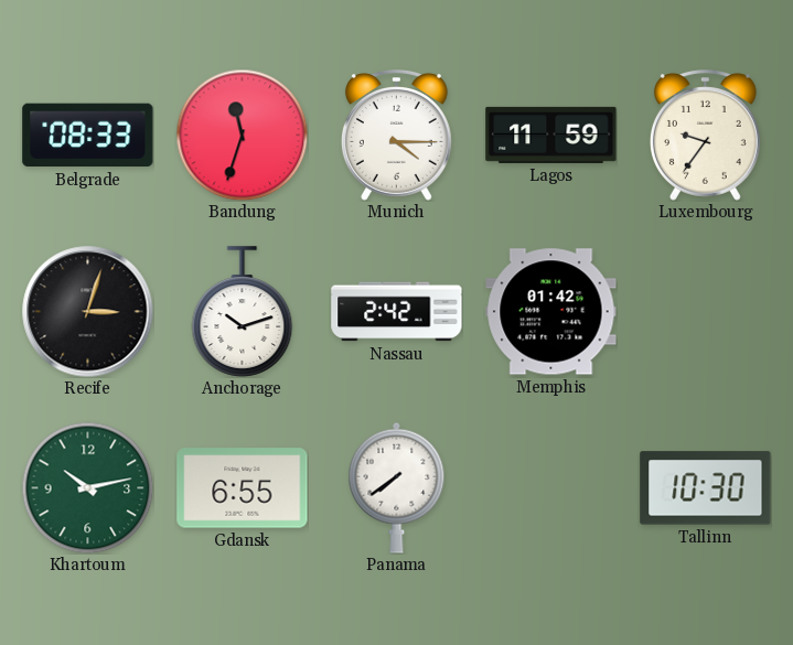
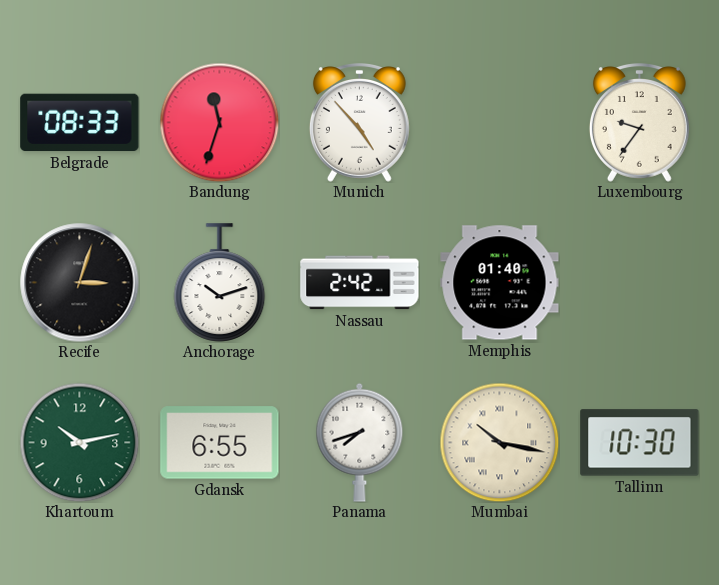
Munich: 4:15 -> 4:53
Lagos: 11:59 -> none
Memphis: 01:42 -> 01:40
Panama: 7:39 -> 7:42
Mumbai: none -> 10:17
